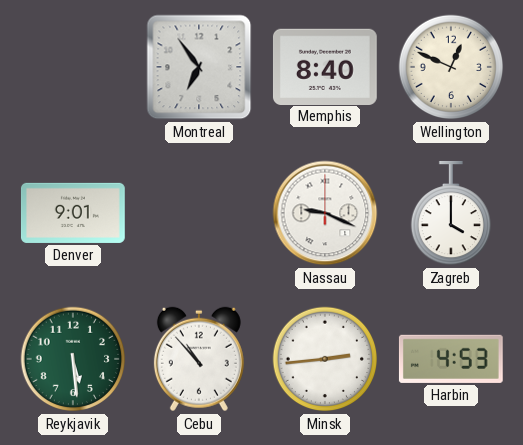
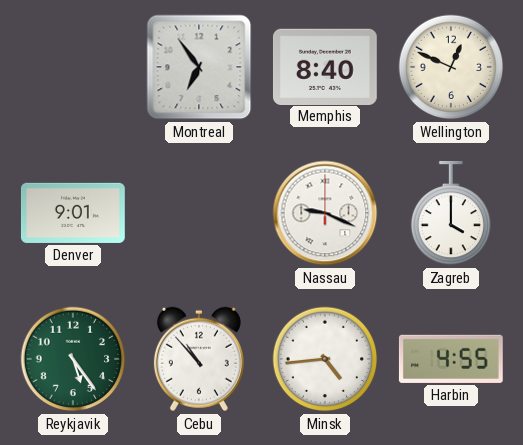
Reykjavik: 5:29 -> 5:24
Minsk: 2:44 -> 4:44
Harbin: 4:53 -> 4:55
